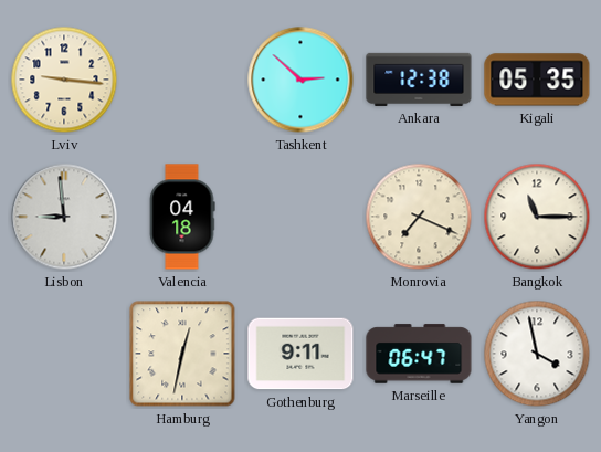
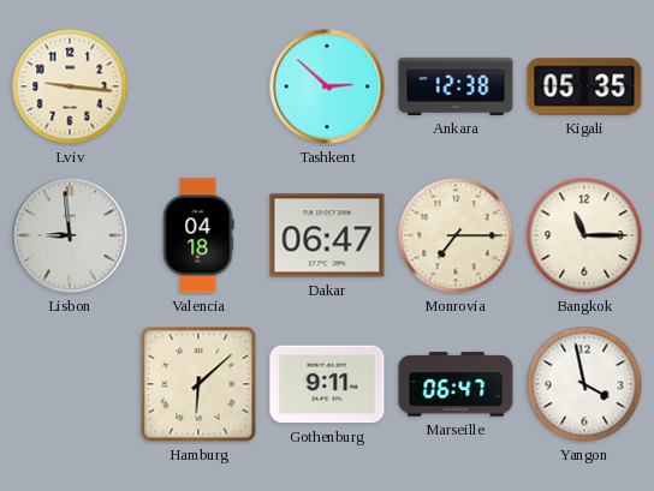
Dakar: none -> 06:47
Monrovia: 7:19 -> 7:15
Hamburg: 12:32 -> 6:08
